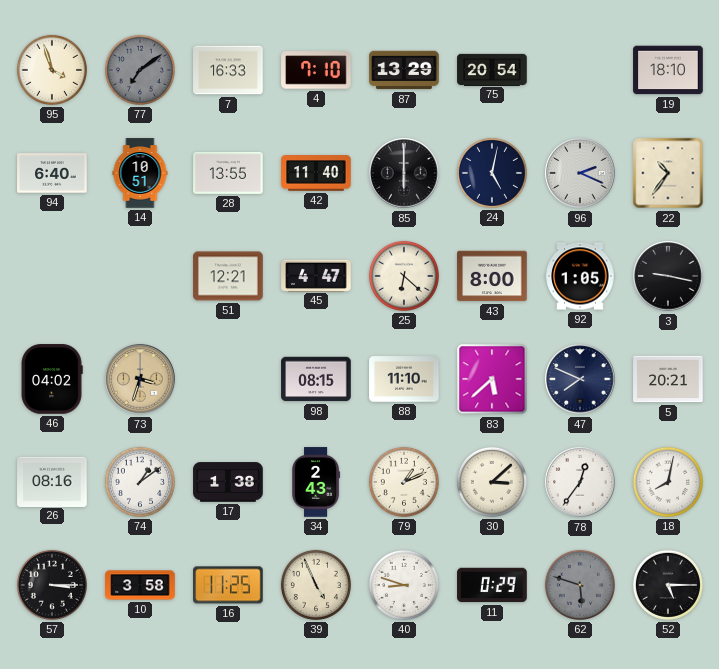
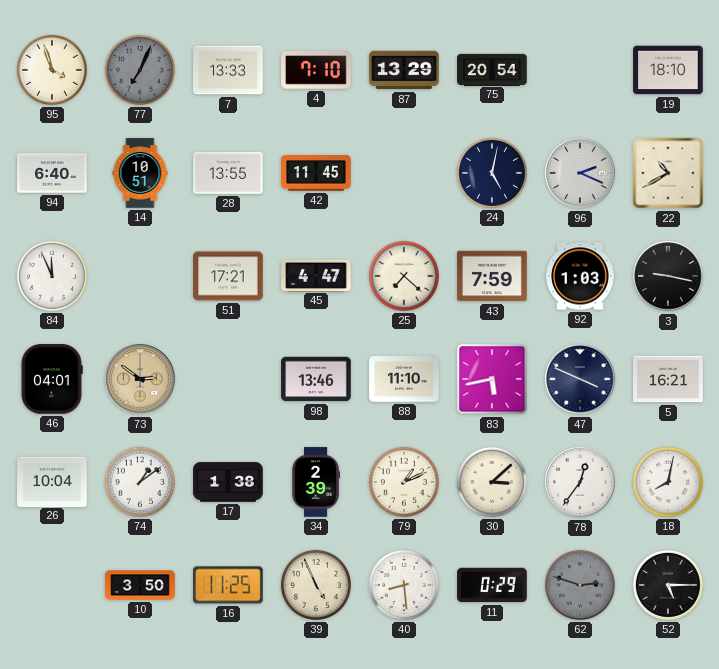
77: 7:09 -> 7:04
7: 16:33 -> 13:33
42: 11:40 -> 11:45
85: 6:00 -> none
22: 10:36 -> 10:40
84: none -> 11:56
51: 12:21 -> 17:21
25: 6:22 -> 7:22
43: 8:00 -> 7:59
92: 1:05 -> 1:03
46: 04:02 -> 04:01
73: 3:33 -> 2:51
98: 08:15 -> 13:46
83: 5:38 -> 5:43
47: 7:49 -> 3:49
5: 20:21 -> 16:21
26: 08:16 -> 10:04
34: 2:43 -> 2:39
57: 3:15 -> none
10: 3:58 -> 3:50
40: 8:48 -> 8:29
62: 5:48 -> 2:48
